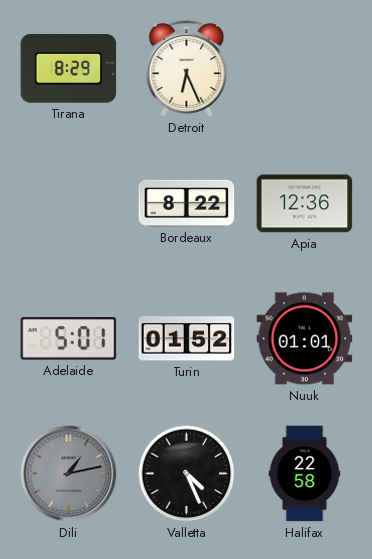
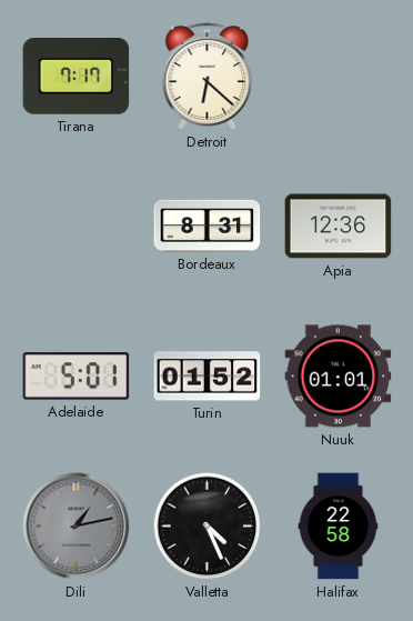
Tirana: 8:29 -> 7:17
Detroit: 6:26 -> 6:22
Bordeaux: 8:22 -> 8:31
